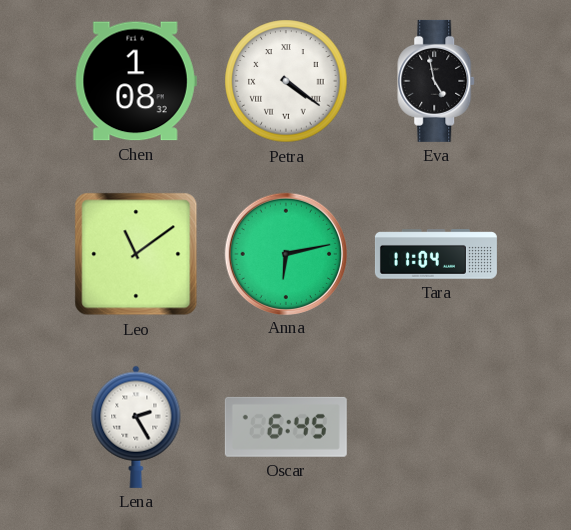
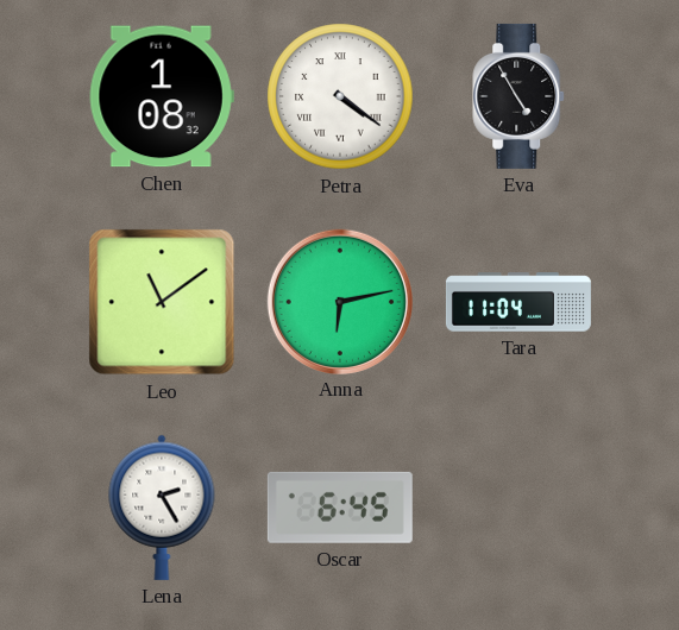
Eva: 4:58 -> 4:55
